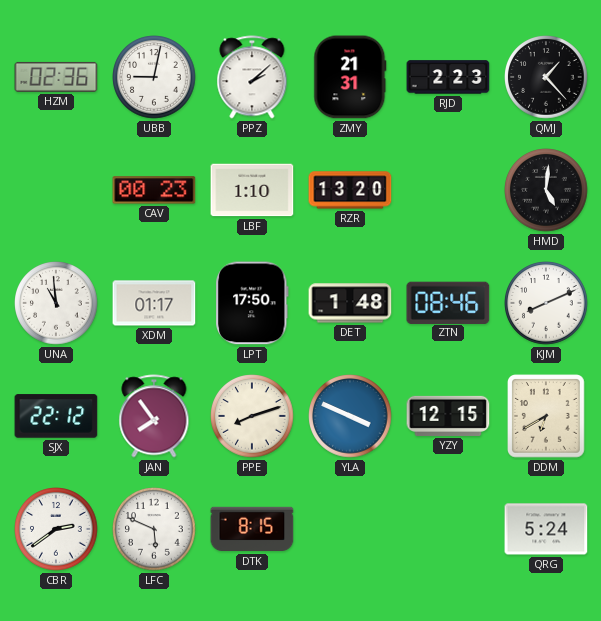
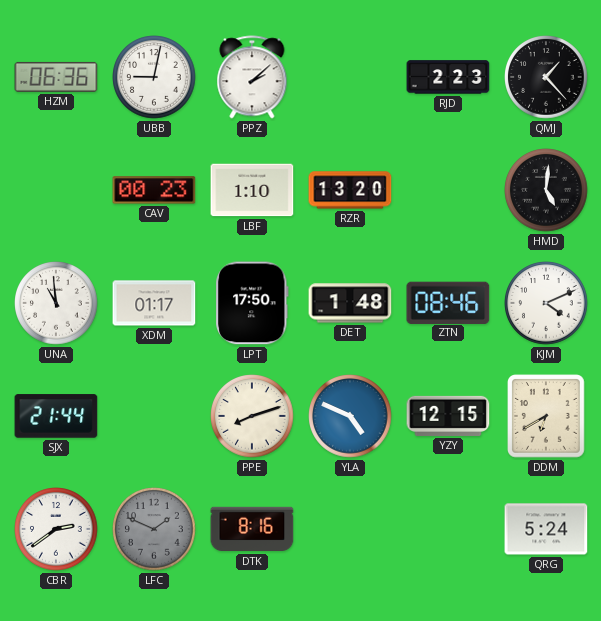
HZM: 02:36 -> 06:36
ZMY: 21:31 -> none
KJM: 8:11 -> 4:11
SJX: 22:12 -> 21:44
JAN: 7:54 -> none
YLA: 3:49 -> 4:49
LFC: 5:49 -> 1:49
LFC dial: white -> grey
DTK: 8:15 -> 8:16
